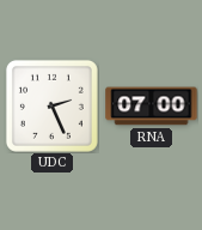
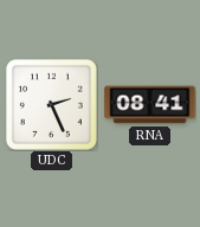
RNA: 07:00 -> 08:41
